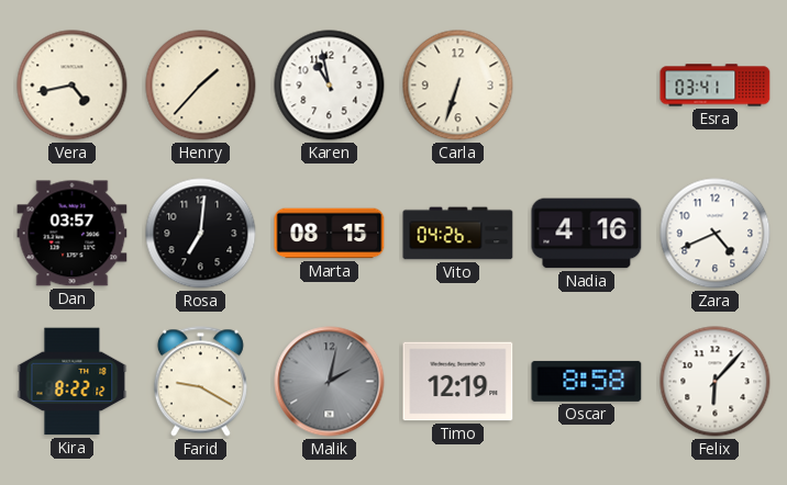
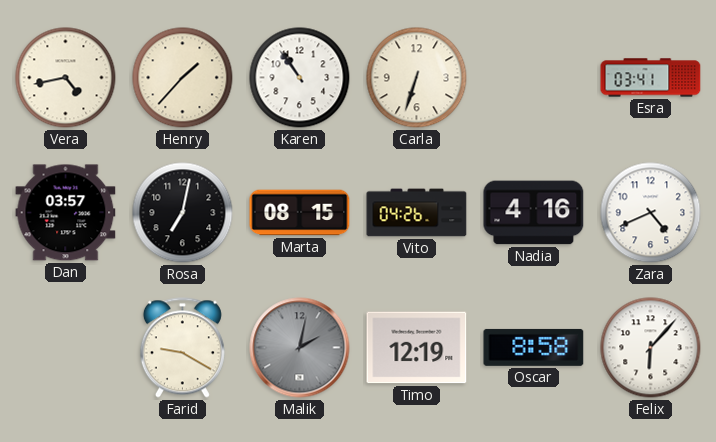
Karen: 10:58 -> 10:54
Rosa: 7:01 -> 7:02
Kira: 8:22 -> none
